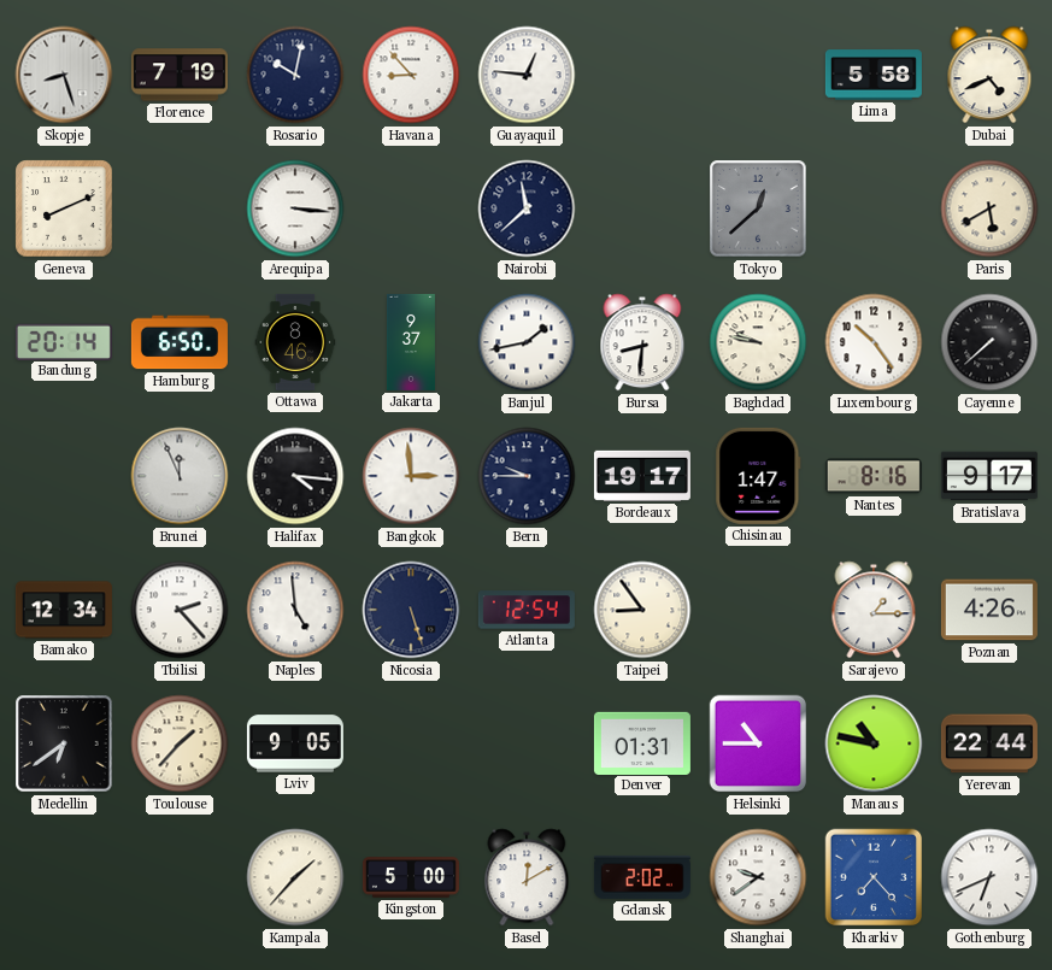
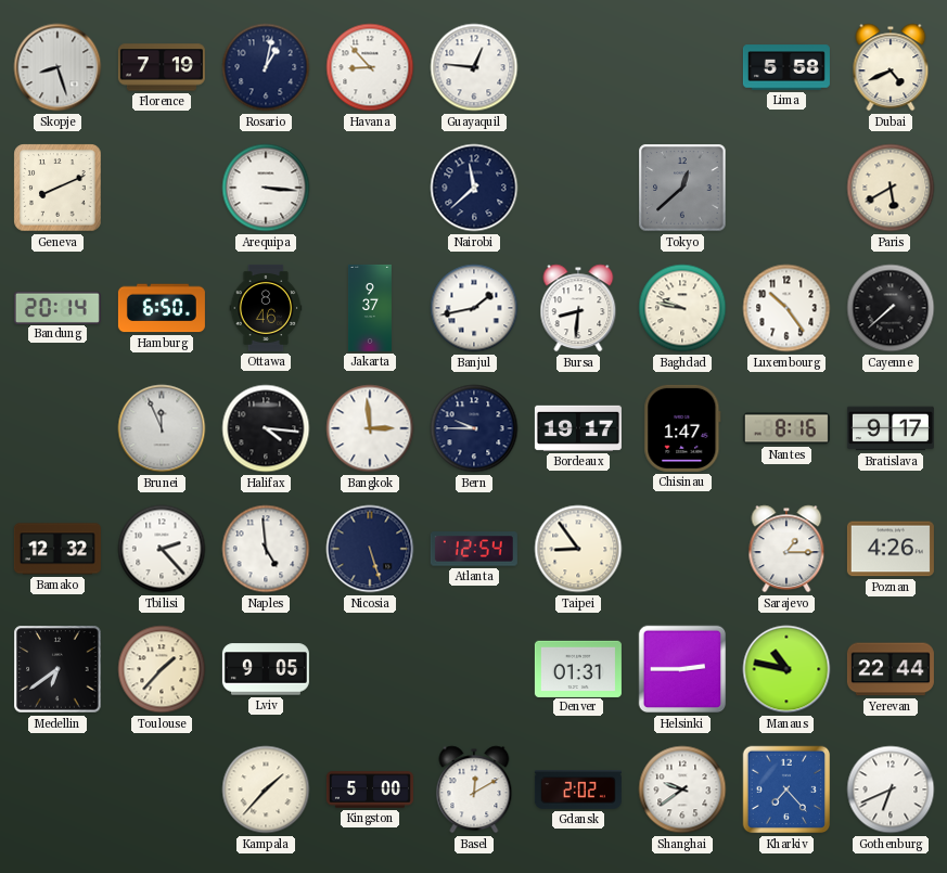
Rosario: 10:02 -> 1:02
Bamako: 12:34 -> 12:32
Helsinki: 10:45 -> 2:45
